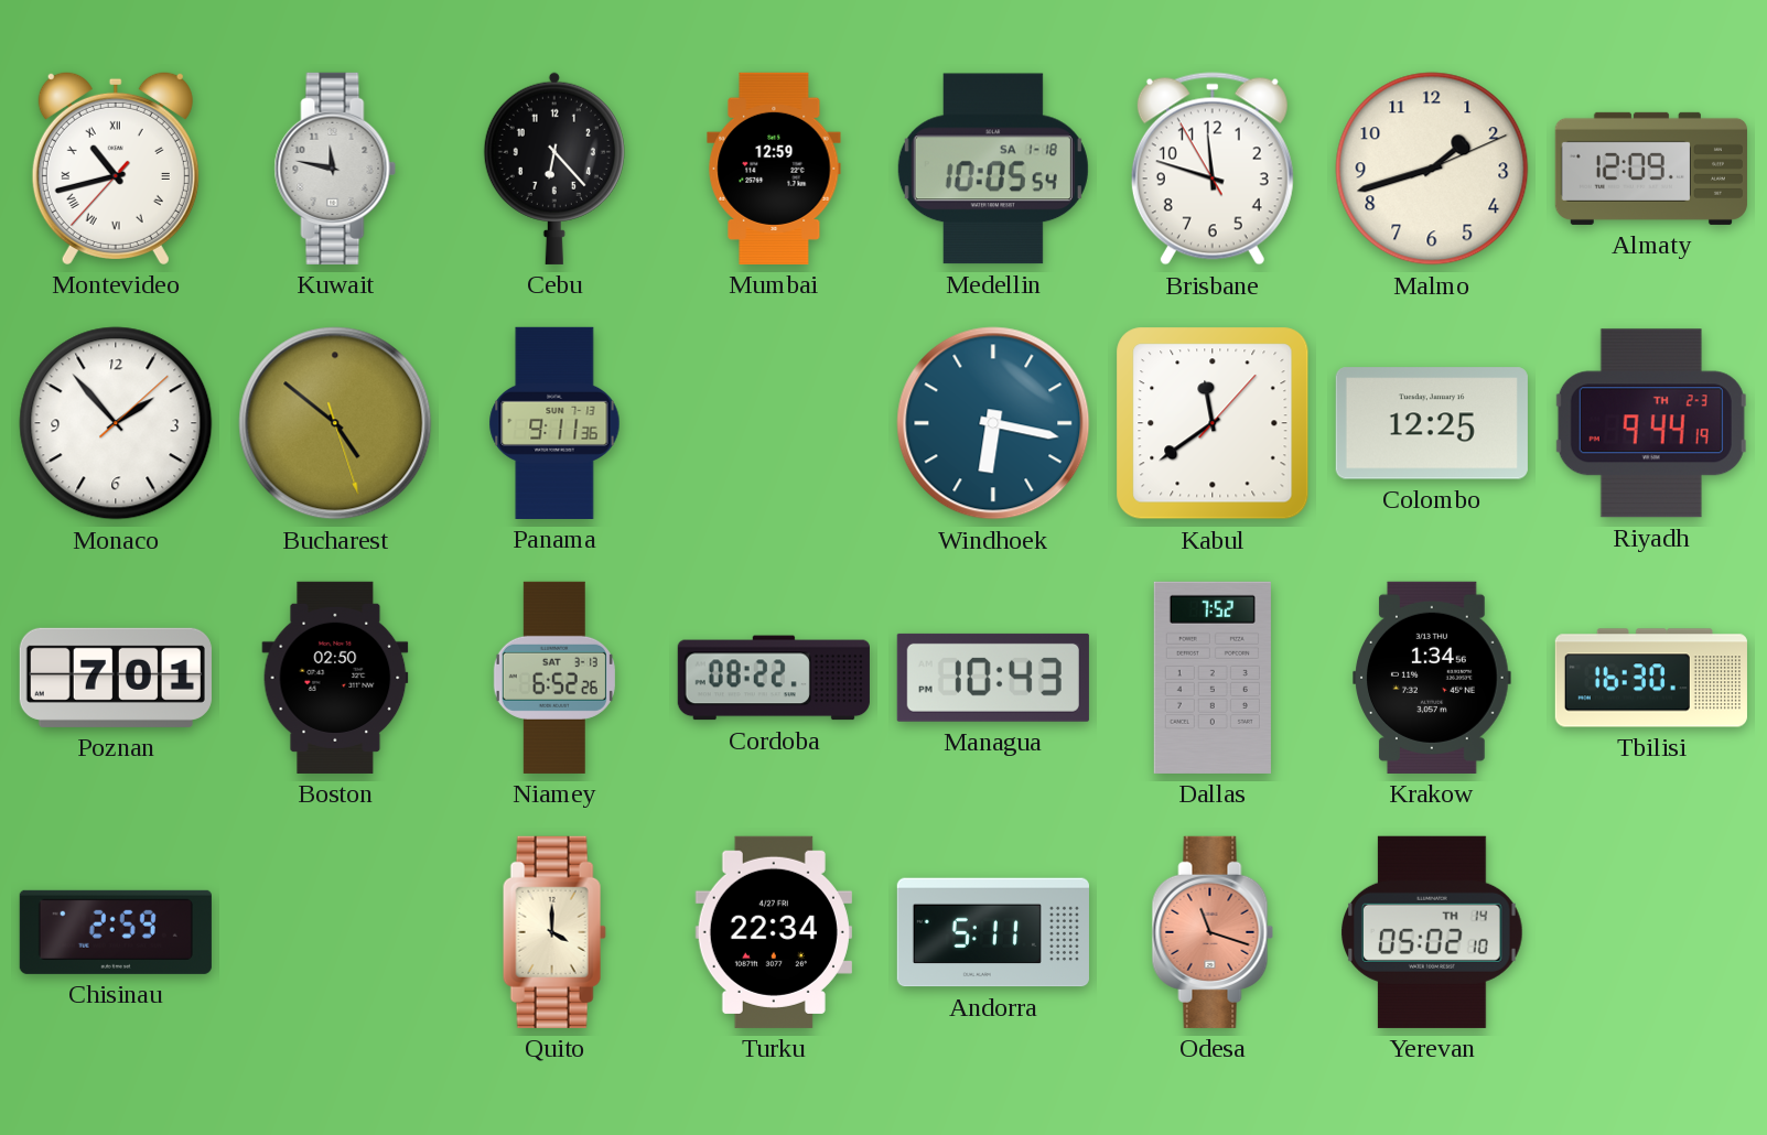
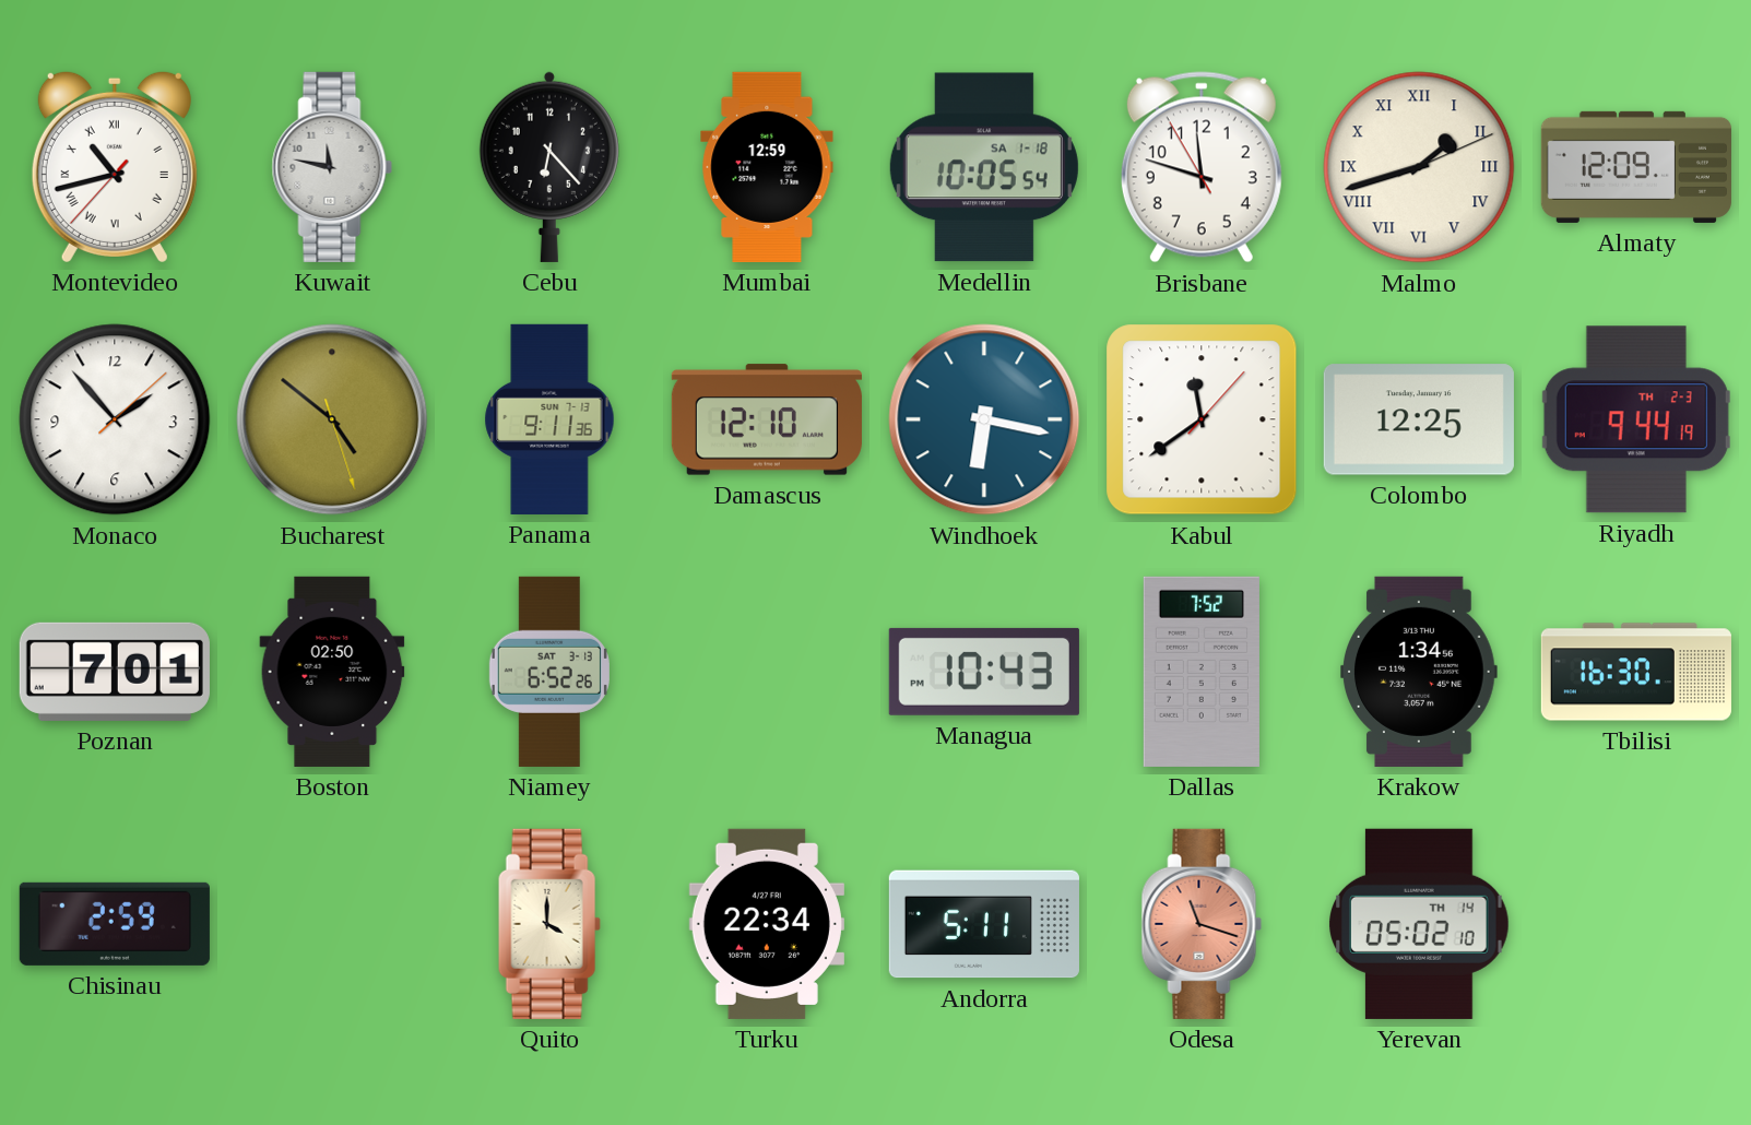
Malmo numerals: Arabic -> Roman
Damascus: none -> 12:10
Cordoba: 08:22 -> none
